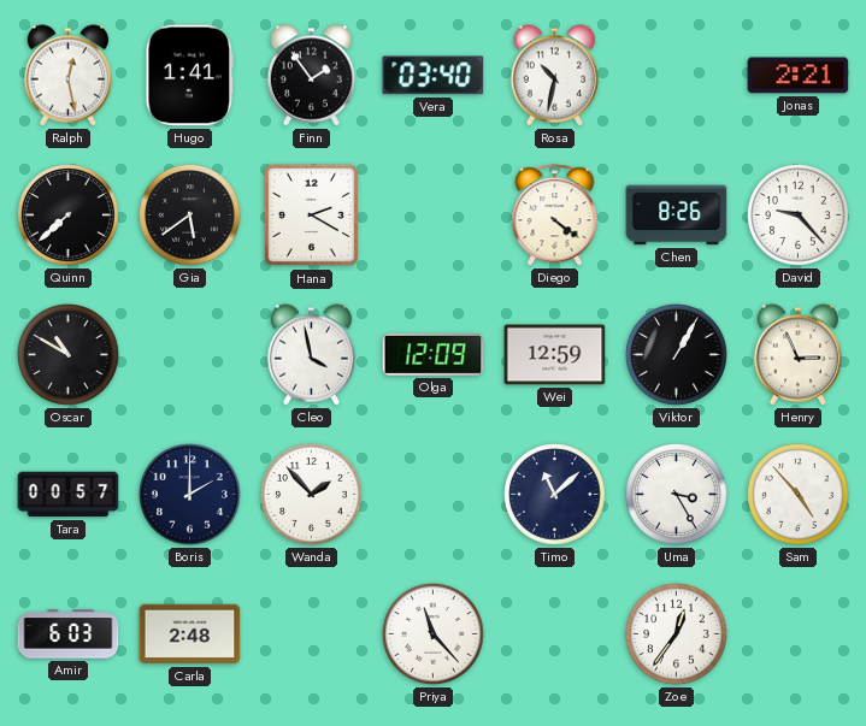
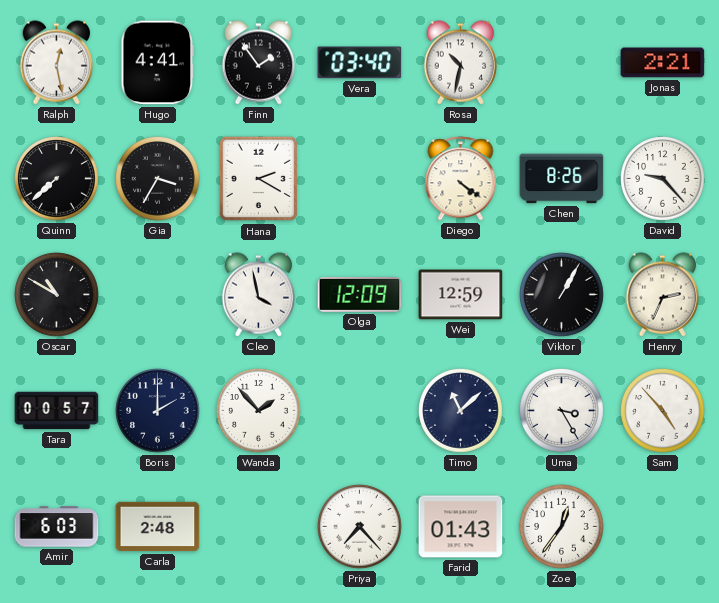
Hugo: 1:41 -> 4:41
Gia: 5:39 -> 3:35
Henry: 2:56 -> 2:34
Priya: 11:23 -> 7:23
Farid: none -> 01:43
